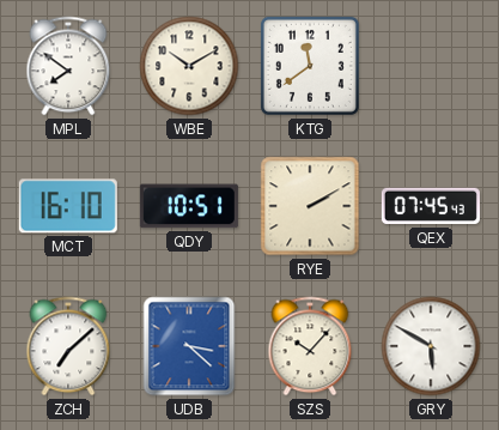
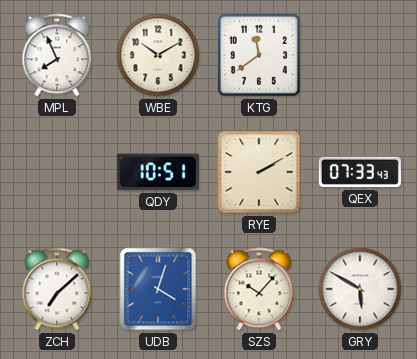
MPL: 7:51 -> 7:56
MCT: 16:10 -> none
QEX: 07:45 -> 07:33
UDB: 3:22 -> 4:03
